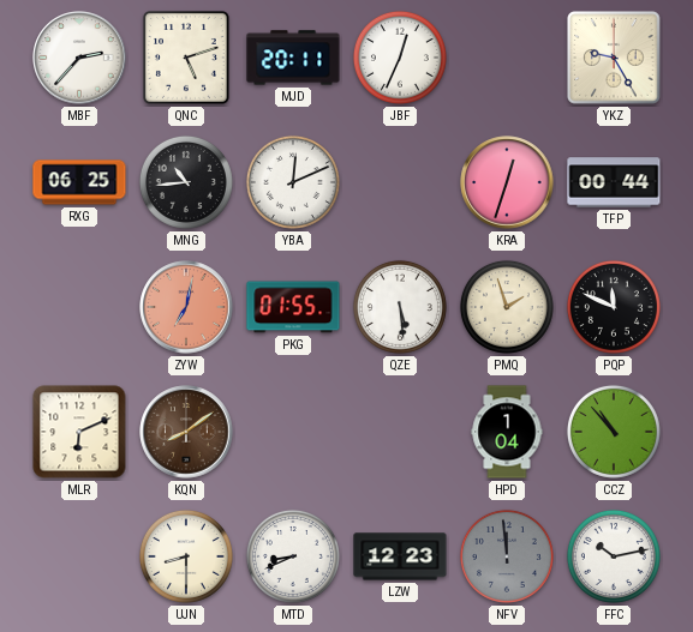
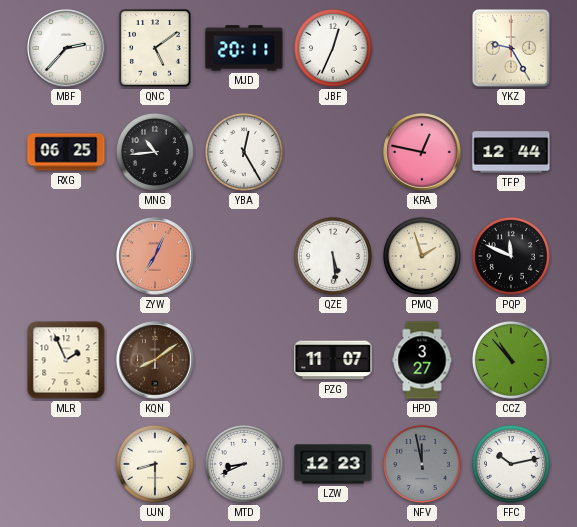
QNC: 5:12 -> 5:09
YBA: 12:11 -> 12:25
KRA: 12:33 -> 12:47
TFP: 00:44 -> 12:44
ZYW: 7:02 -> 7:04
PKG: 01:55 -> none
MLR: 6:11 -> 1:56
PZG: none -> 11:07
HPD: 1:04 -> 3:27
NFV: 11:59 -> 11:58
